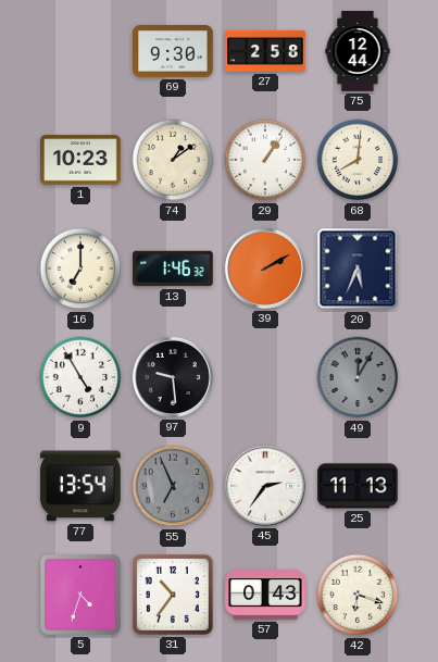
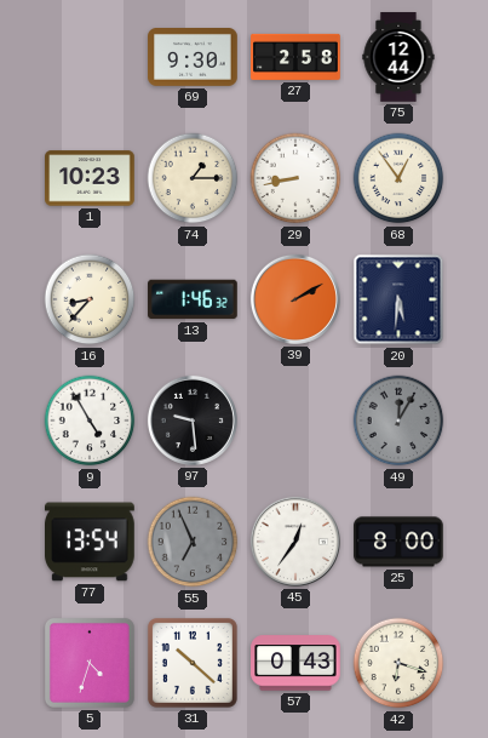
74: 1:09 -> 1:15
29: 1:06 -> 8:43
68: 8:01 -> 12:54
16: 7:00 -> 8:37
20: 5:34 -> 5:31
45: 2:36 -> 12:36
25: 11:13 -> 8:00
31: 10:36 -> 10:22
